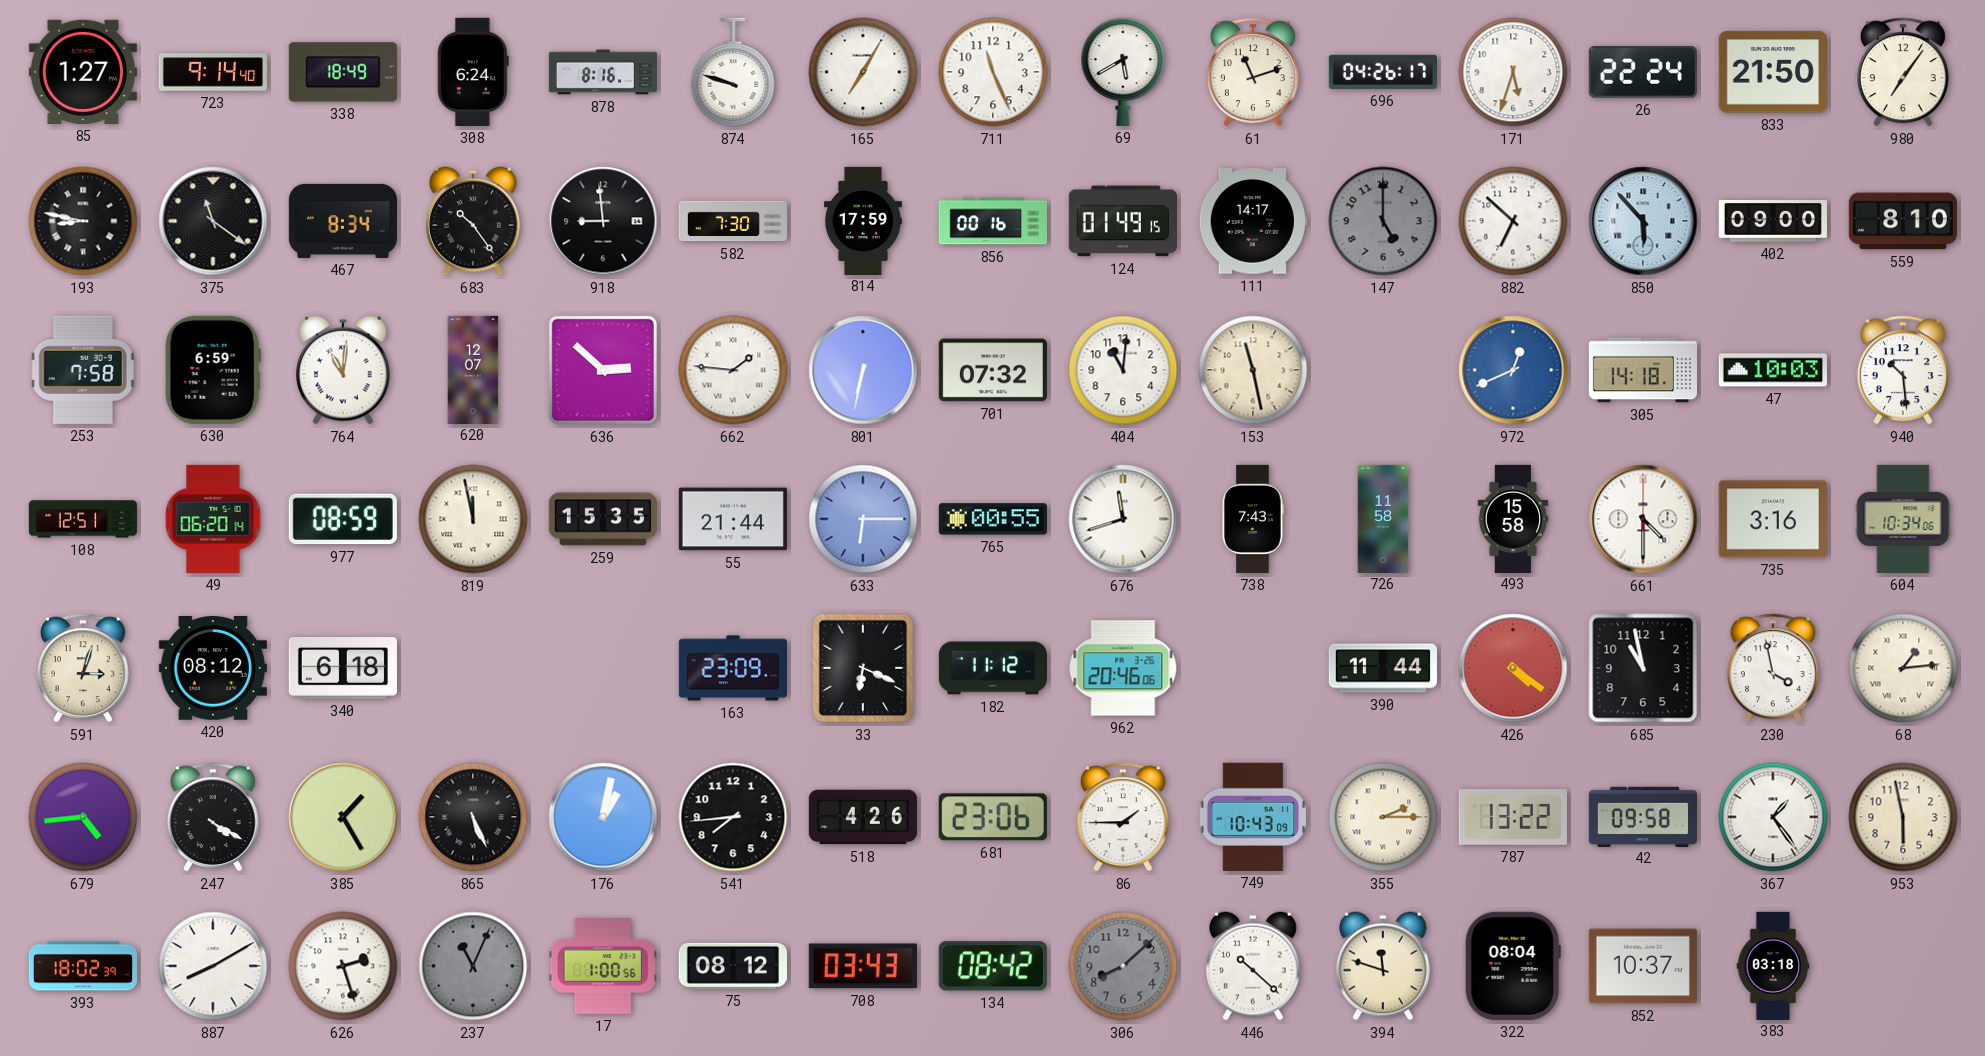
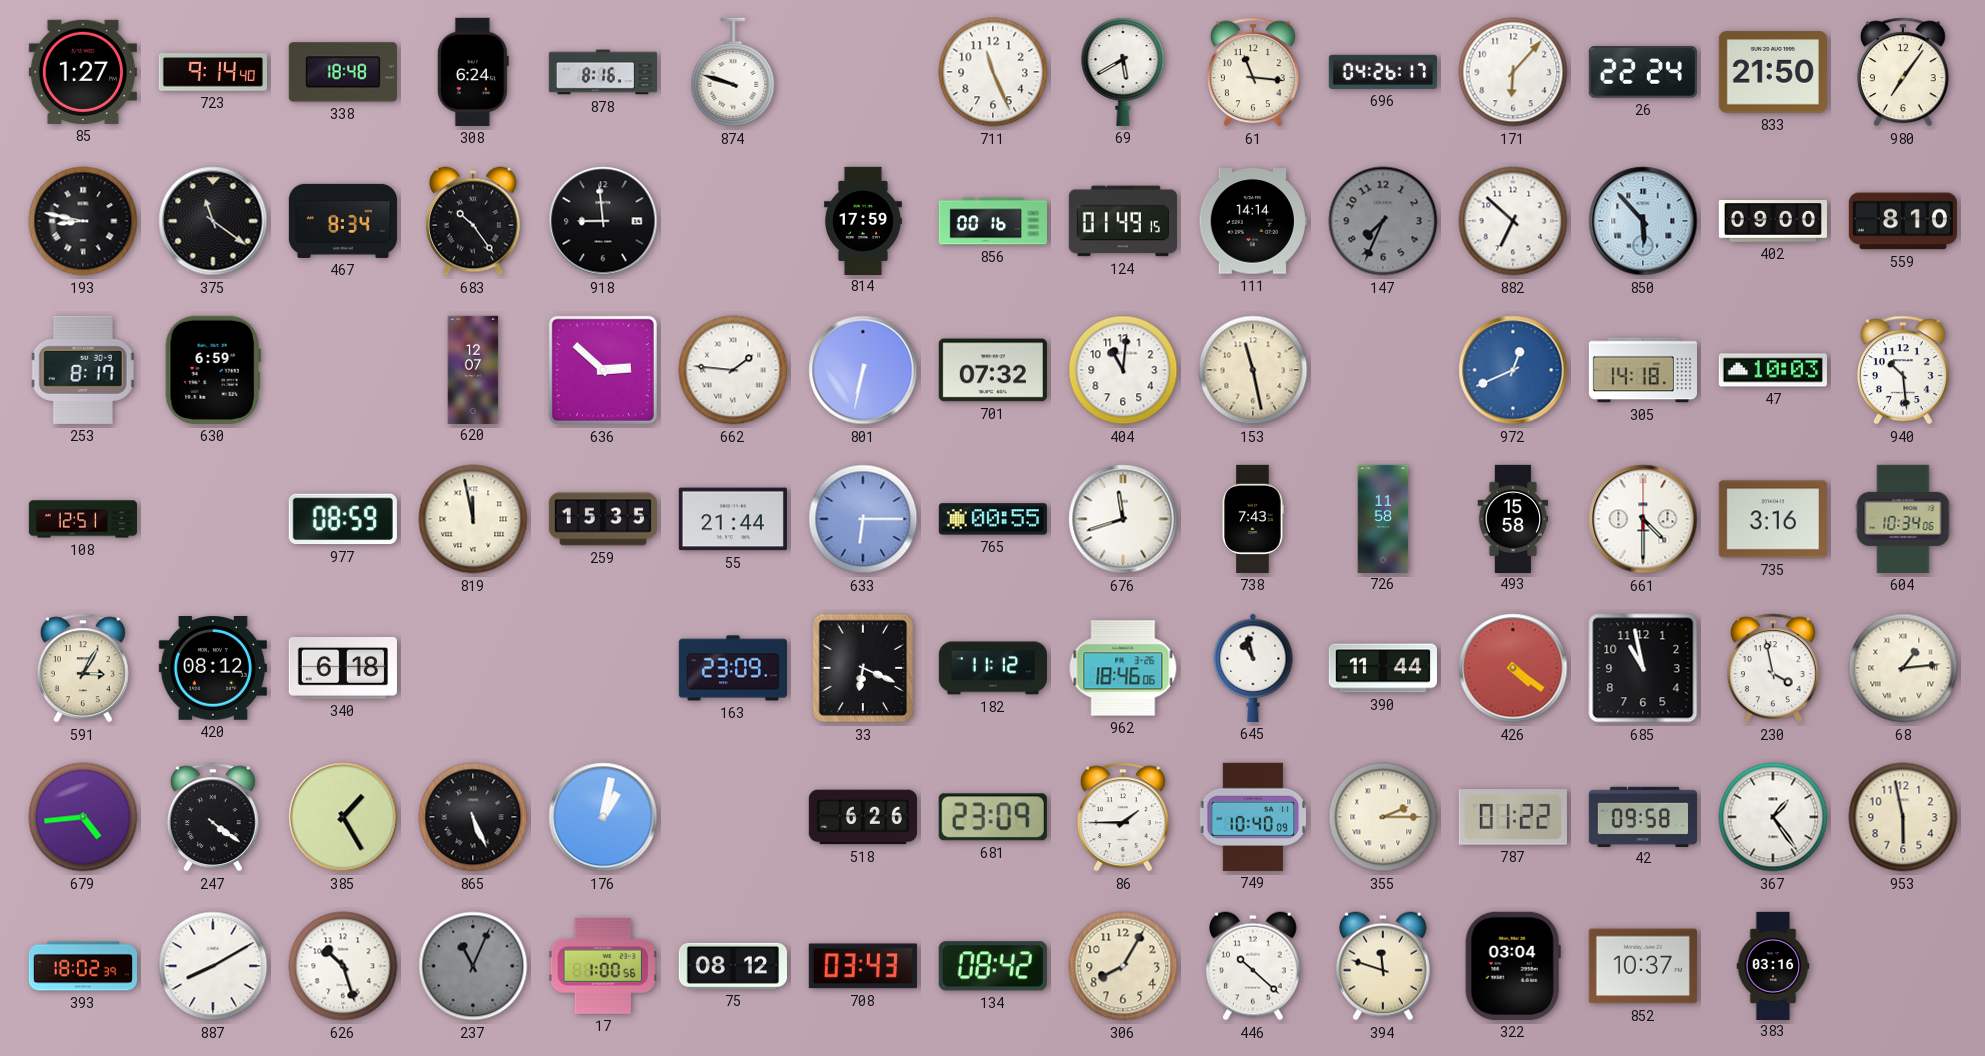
338: 18:49 -> 18:48
165: 7:05 -> none
61: 11:12 -> 11:16
171: 5:33 -> 6:07
582: 7:30 -> none
111: 14:17 -> 14:14
147: 5:00 -> 7:34
253: 7:58 -> 8:17
764: 11:01 -> none
49: 06:20 -> none
591: 3:03 -> 3:05
962: 20:46 -> 18:46
645: none -> 10:58
247: 4:20 -> 4:21
541: 7:44 -> none
518: 4:26 -> 6:26
681: 23:06 -> 23:09
749: 10:43 -> 10:40
787: 13:22 -> 01:22
626: 2:27 -> 10:27
306: 8:08 -> 8:05
306 dial: grey -> cream
322: 08:04 -> 03:04
383: 03:18 -> 03:16
